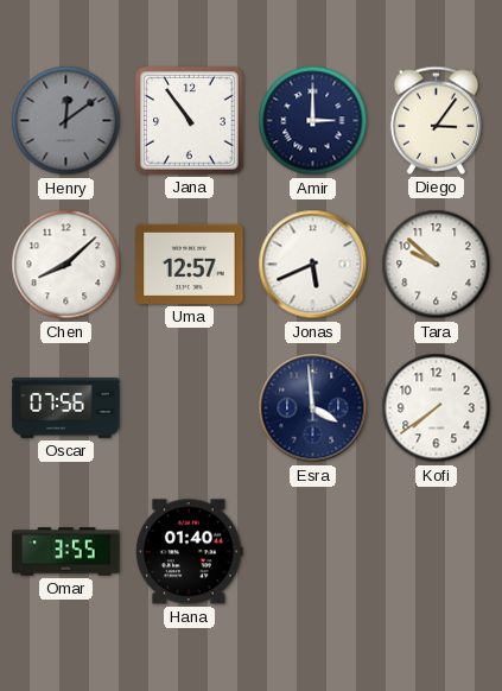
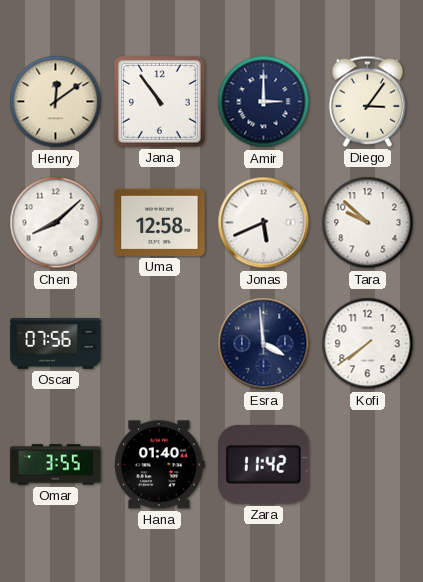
Henry dial: grey -> cream
Uma: 12:57 -> 12:58
Zara: none -> 11:42
